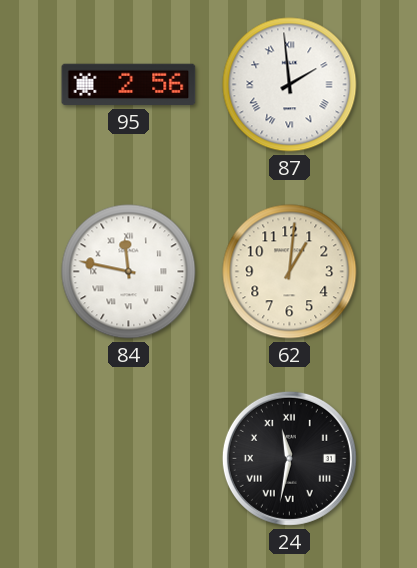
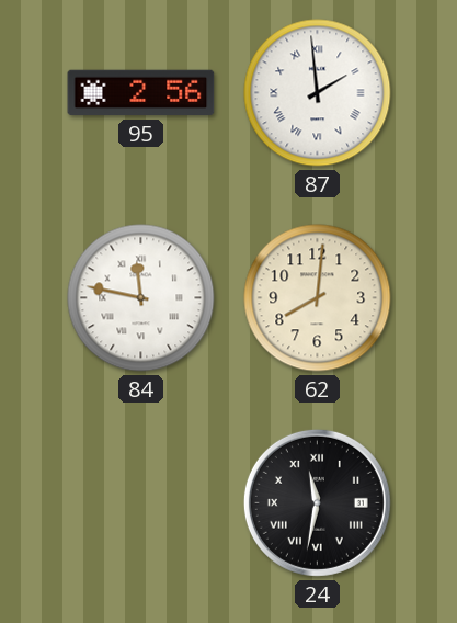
62: 1:01 -> 8:01
